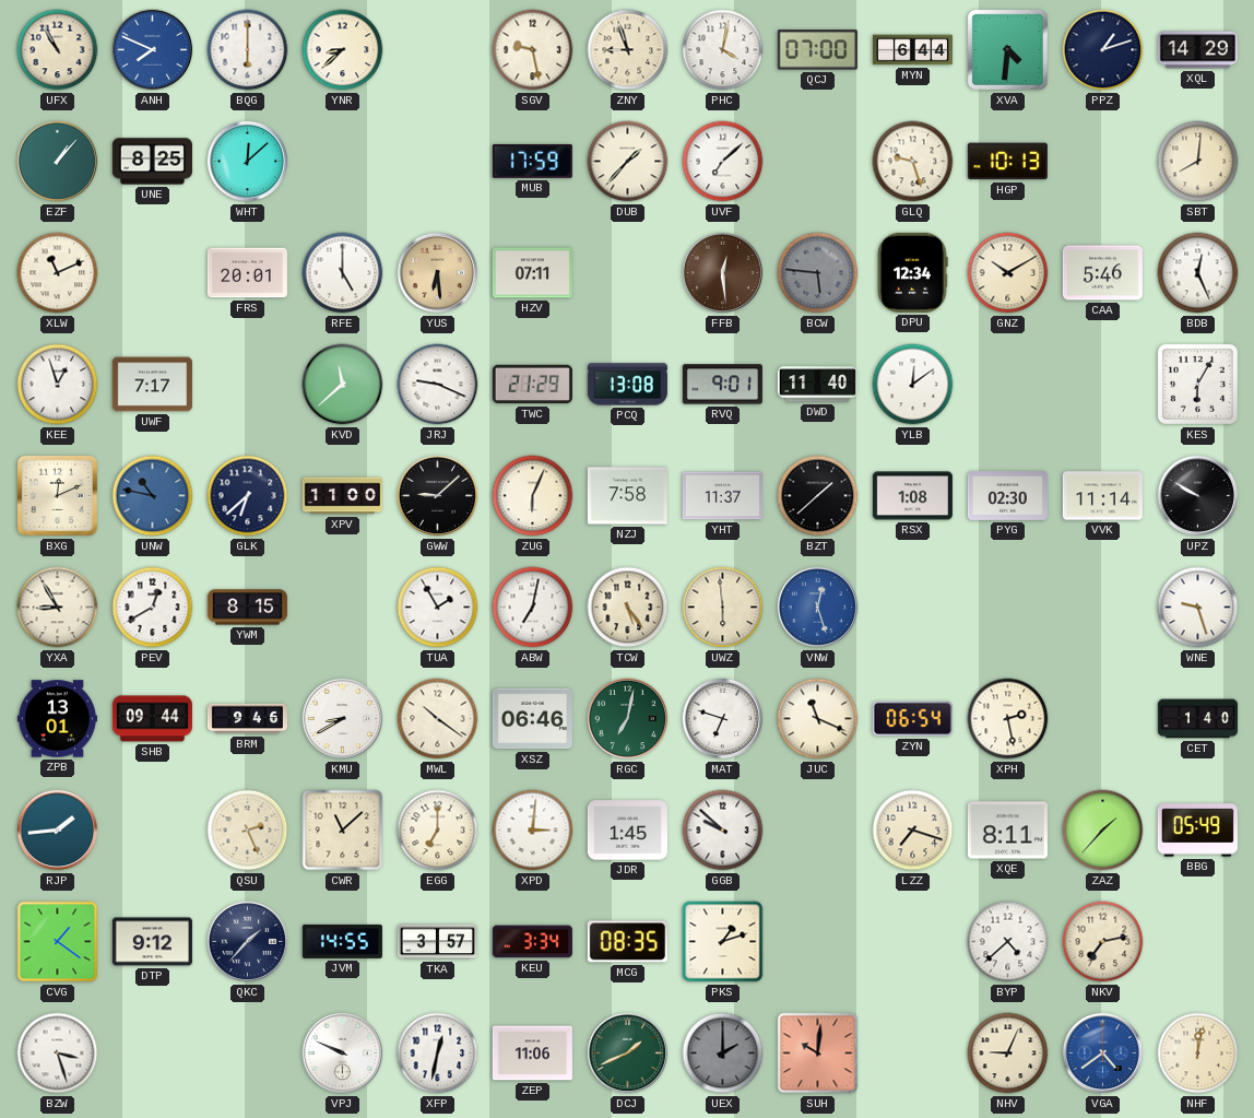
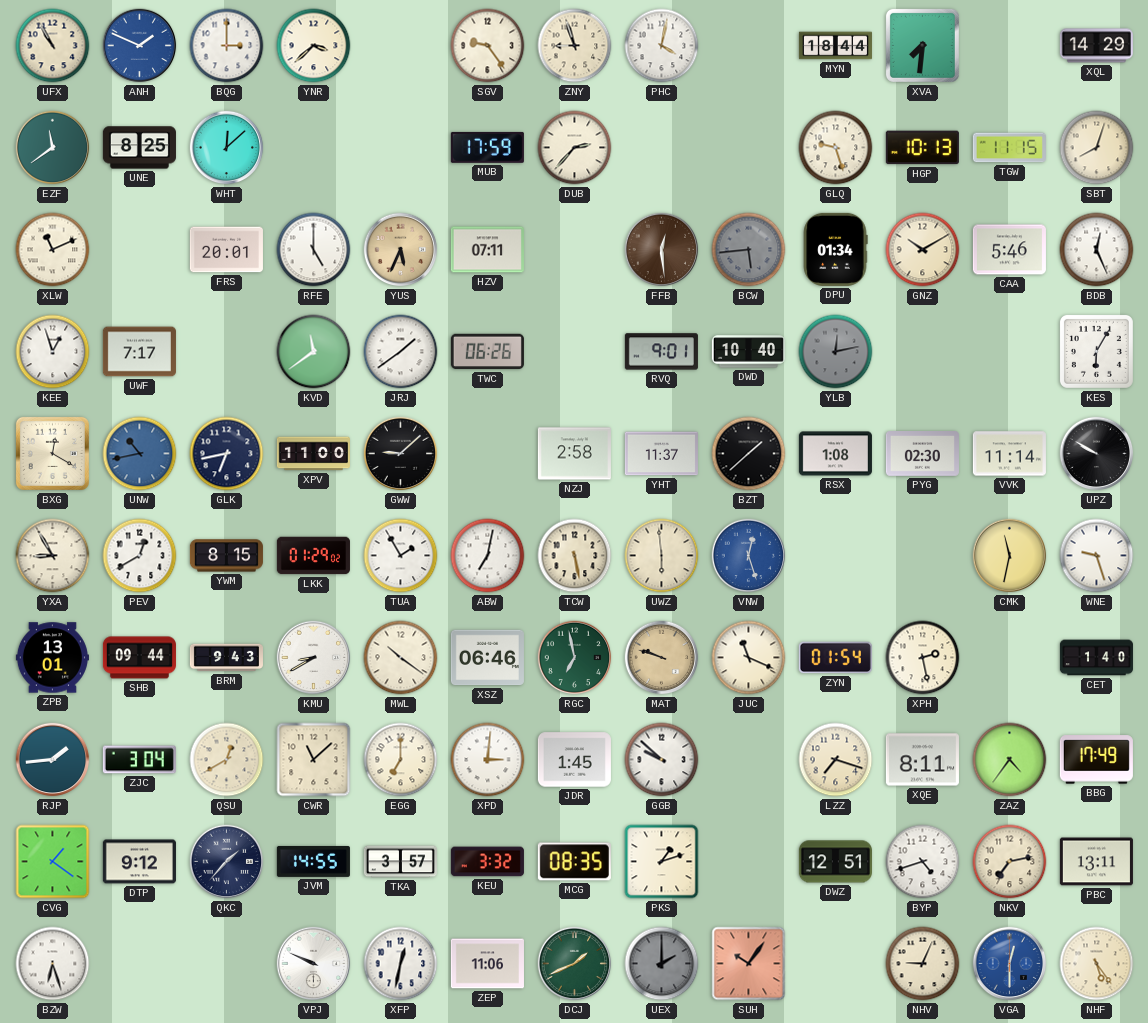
ANH: 7:49 -> 1:49
BQG: 6:00 -> 3:00
YNR: 8:38 -> 3:38
SGV: 9:28 -> 9:24
QCJ: 07:00 -> none
MYN: 6:44 -> 18:44
XVA: 4:31 -> 7:31
PPZ: 1:12 -> none
EZF: 1:07 -> 11:39
DUB: 1:37 -> 2:37
UVF: 7:08 -> none
TGW: none -> 11:15
SBT: 8:01 -> 8:03
YUS: 6:29 -> 5:34
BCW: 5:46 -> 5:44
DPU: 12:34 -> 01:34
KVD: 11:38 -> 11:39
JRJ: 9:19 -> 1:39
TWC: 21:29 -> 06:26
PCQ: 13:08 -> none
DWD: 11:40 -> 10:40
YLB: 12:09 -> 12:13
YLB dial: white -> grey
BXG: 12:11 -> 12:20
UNW: 10:47 -> 10:43
GLK: 6:38 -> 6:43
ZUG: 6:04 -> none
NZJ: 7:58 -> 2:58
LKK: none -> 01:29
TCW: 5:24 -> 5:28
CMK: none -> 11:32
BRM: 9:46 -> 9:43
RGC: 7:02 -> 6:58
MAT: 6:48 -> 9:48
MAT dial: white -> champagne
ZYN: 06:54 -> 01:54
ZJC: none -> 3:04
QSU: 2:26 -> 12:40
ZAZ: 1:37 -> 4:36
BBG: 05:49 -> 17:49
KEU: 3:34 -> 3:32
DWZ: none -> 12:51
BYP: 4:38 -> 4:42
PBC: none -> 13:11
BZW: 3:27 -> 6:27
SUH: 10:01 -> 10:06
VGA: 4:39 -> 12:30
NHF: 12:02 -> 5:24
